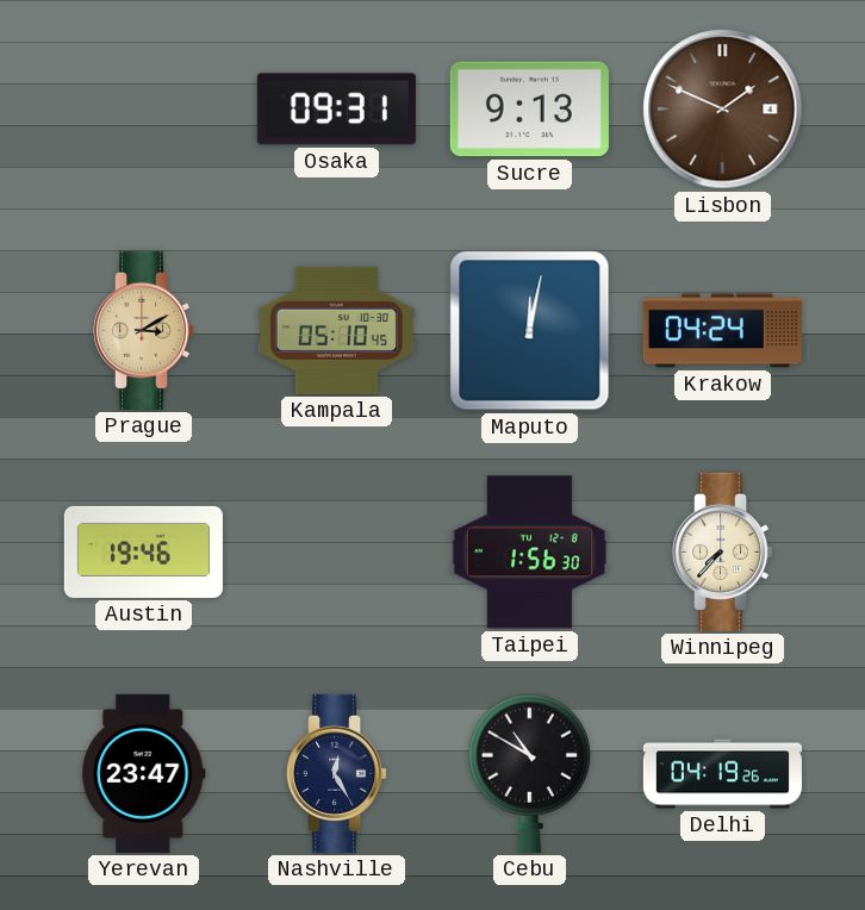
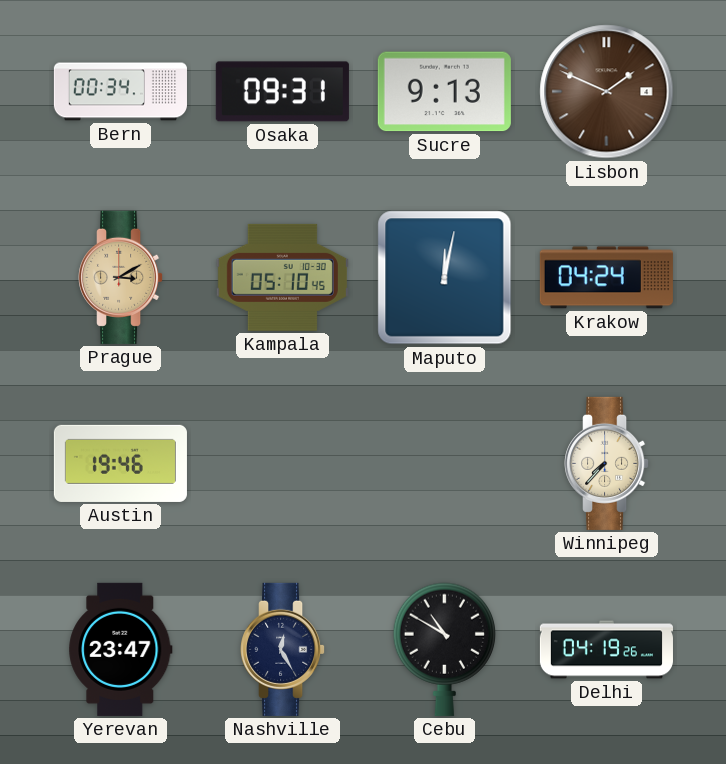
Bern: none -> 00:34
Taipei: 1:56 -> none
